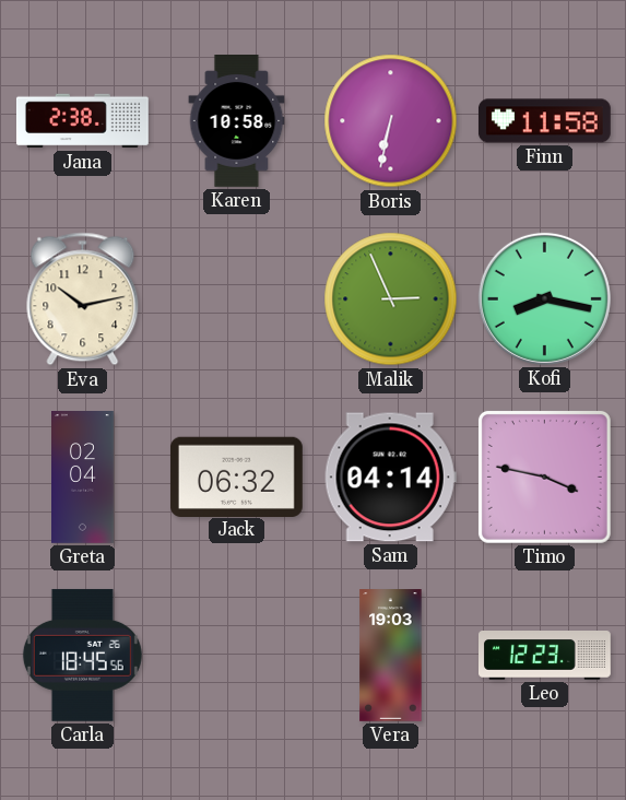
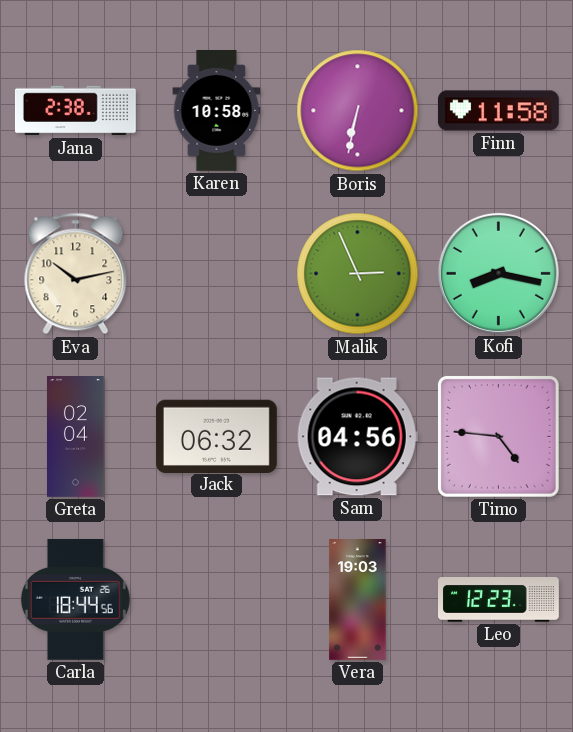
Sam: 04:14 -> 04:56
Timo: 3:47 -> 4:46
Carla: 18:45 -> 18:44
